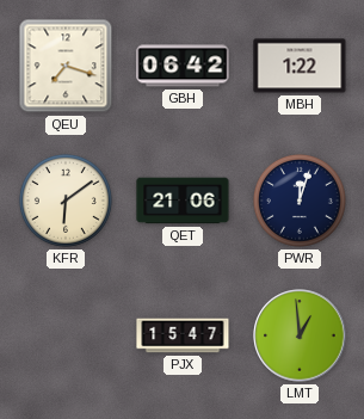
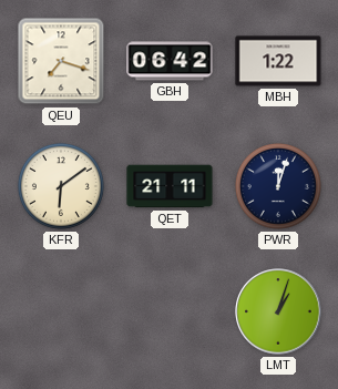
QET: 21:06 -> 21:11
PJX: 15:47 -> none
LMT: 12:59 -> 1:03
